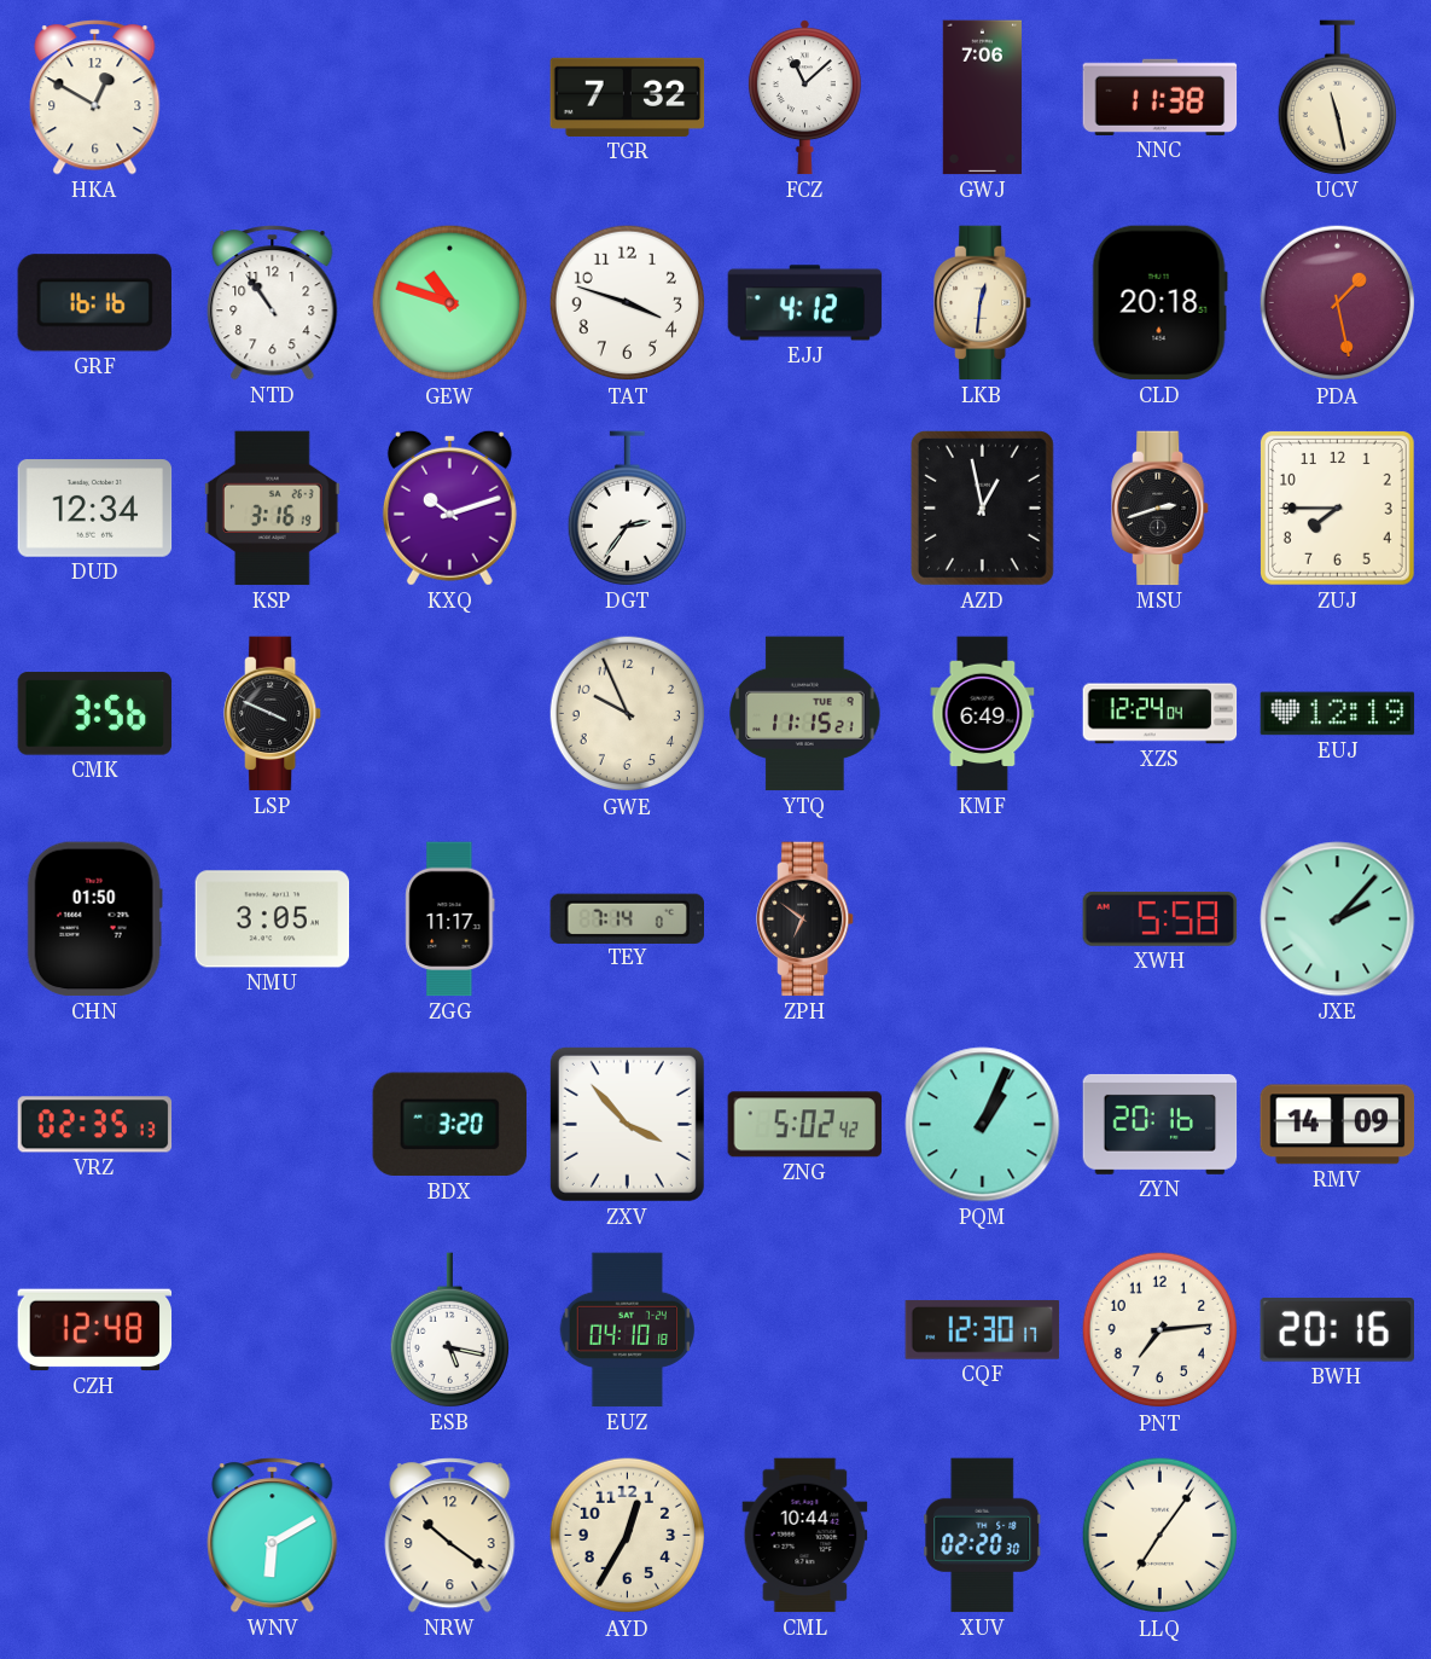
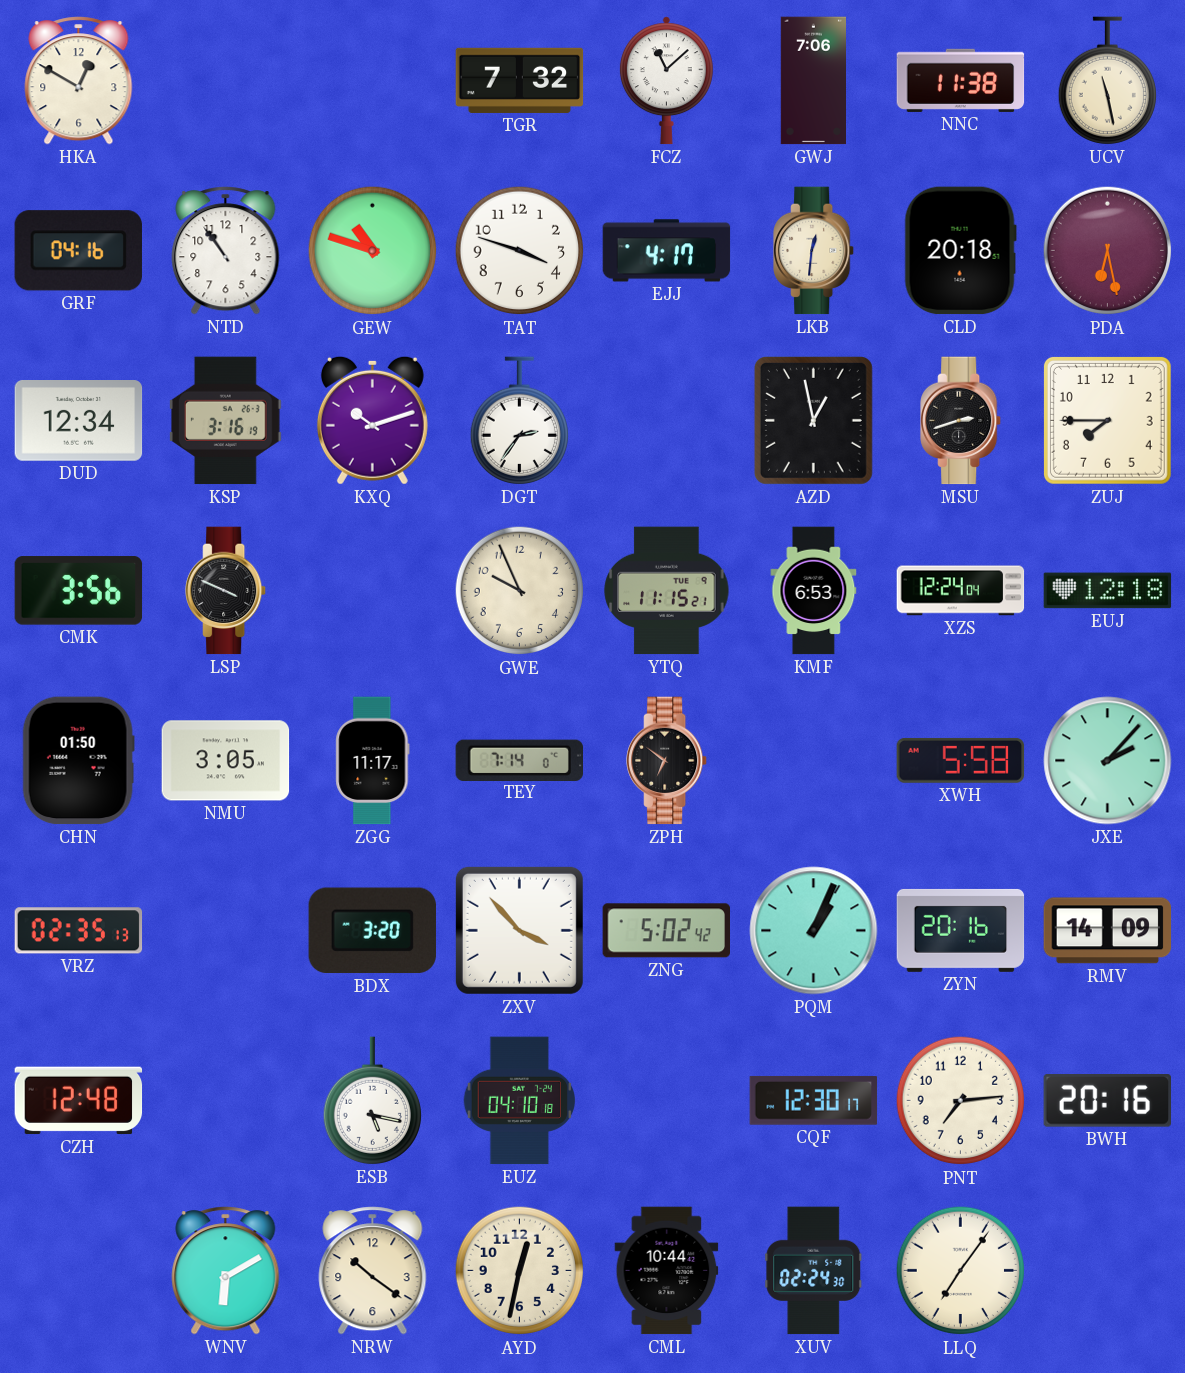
GRF: 16:16 -> 04:16
EJJ: 4:12 -> 4:17
PDA: 1:28 -> 6:28
KMF: 6:49 -> 6:53
EUJ: 12:19 -> 12:18
AYD: 12:35 -> 12:32
XUV: 02:20 -> 02:24
